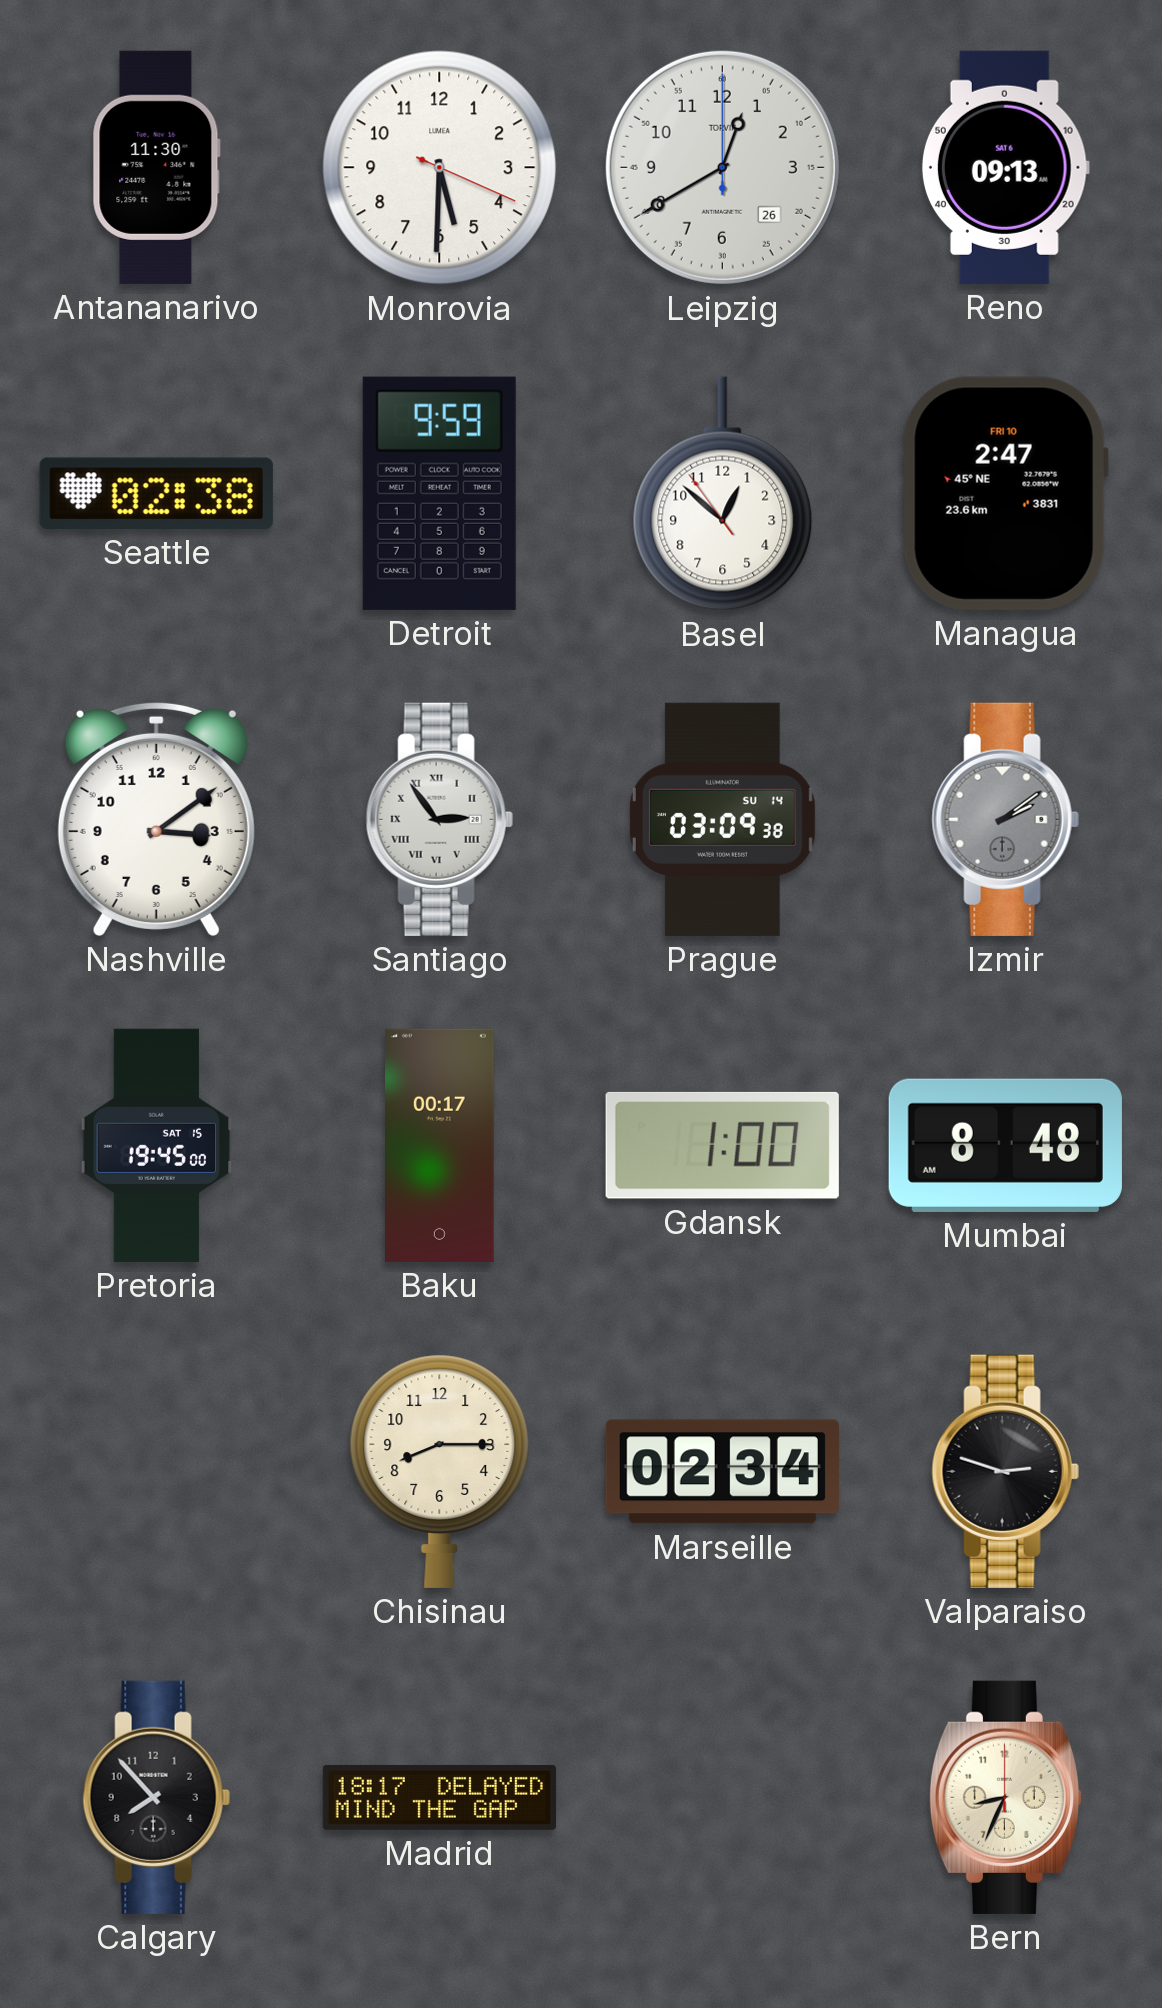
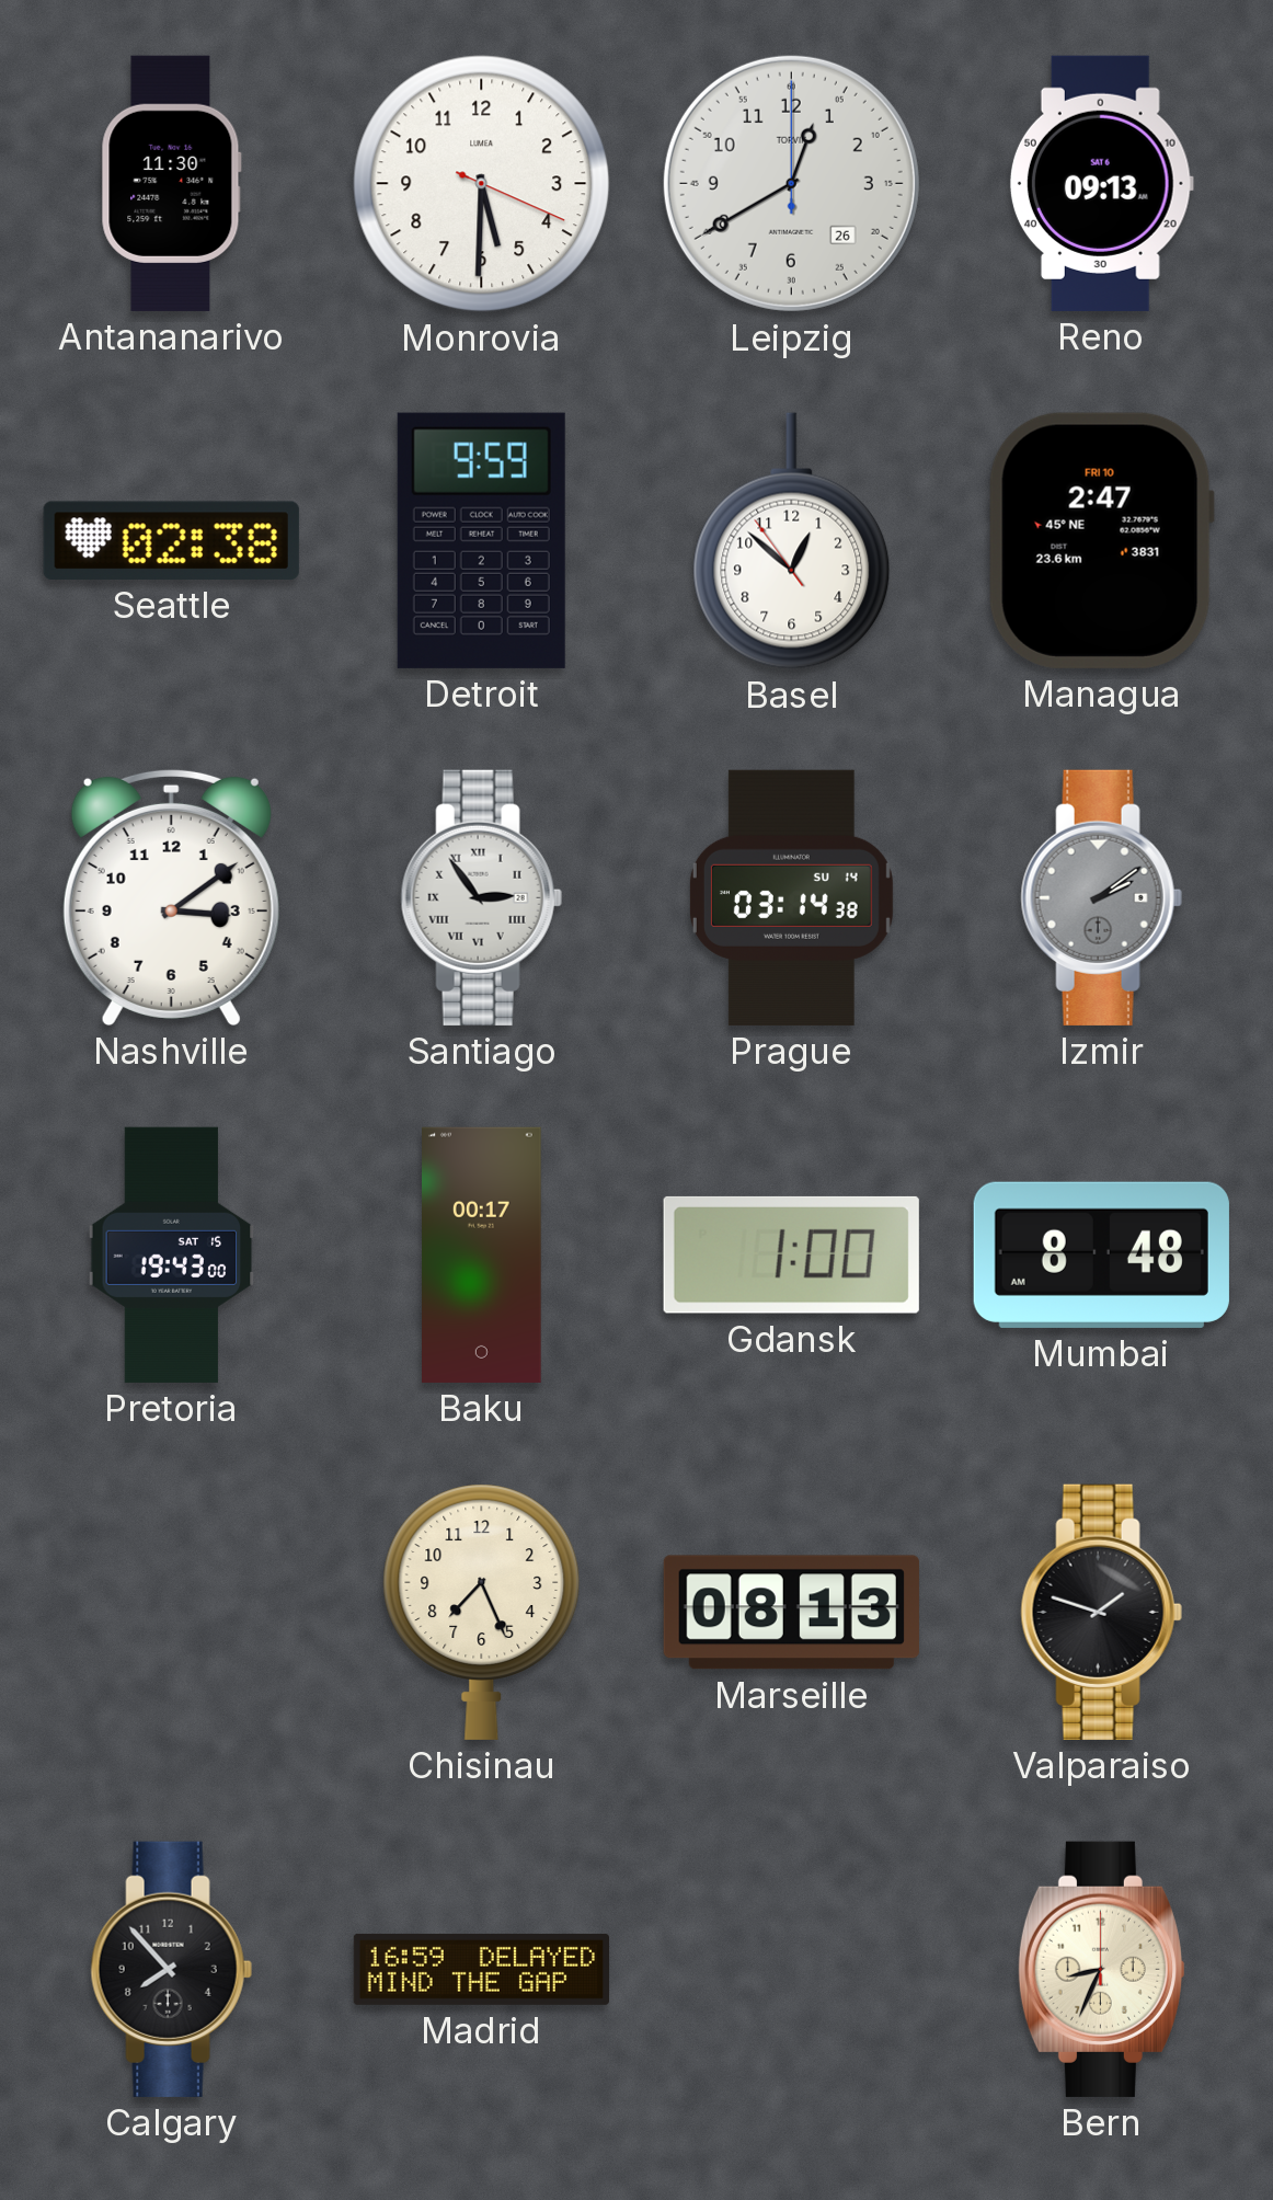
Prague: 03:09 -> 03:14
Pretoria: 19:45 -> 19:43
Chisinau: 8:15 -> 7:26
Marseille: 02:34 -> 08:13
Valparaiso: 2:48 -> 1:48
Madrid: 18:17 -> 16:59
